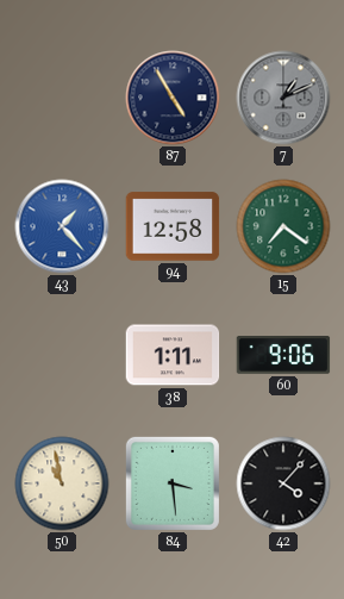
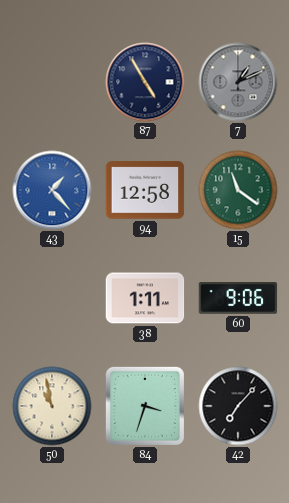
15: 7:21 -> 11:21
84: 3:29 -> 3:33
42: 4:07 -> 7:07
